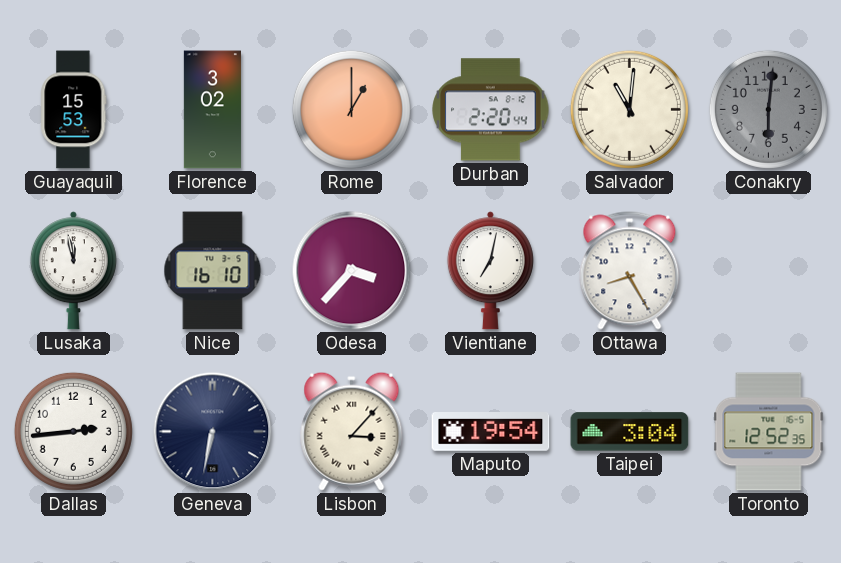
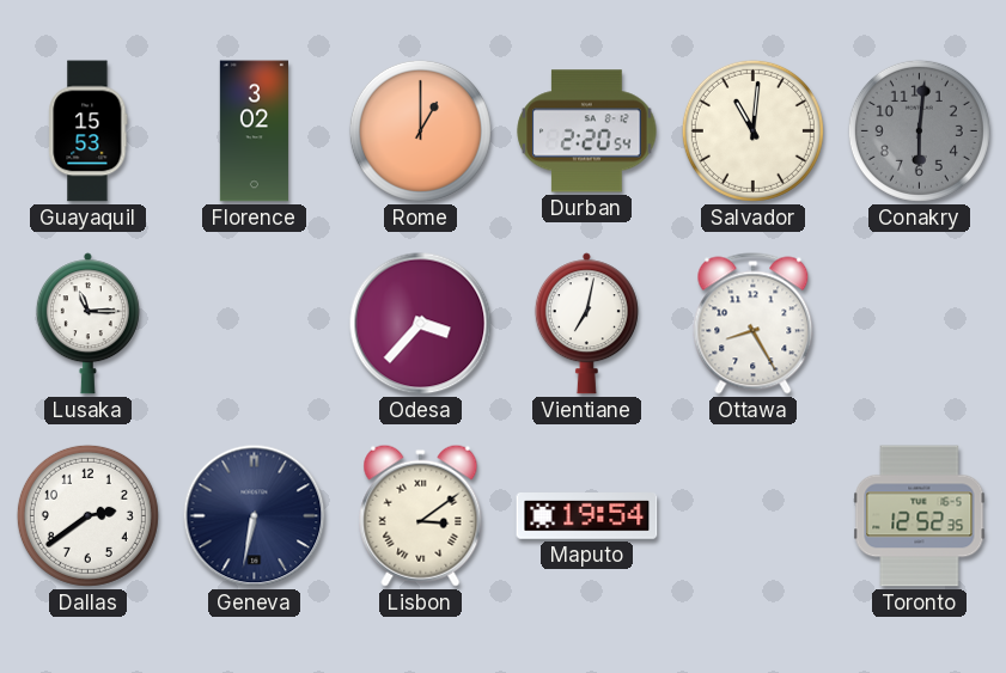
Durban: 2:20:44 -> 2:20:54
Lusaka: 11:58 -> 11:15
Nice: 16:10 -> none
Dallas: 2:44 -> 2:39
Lisbon: 3:07 -> 3:09
Taipei: 3:04 -> none
